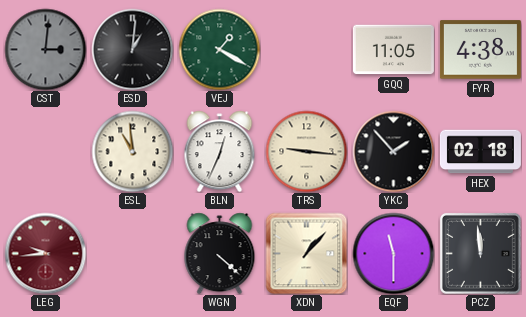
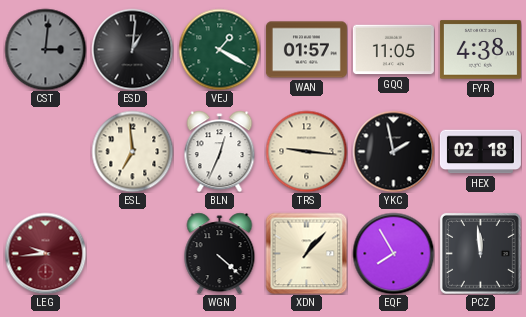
WAN: none -> 01:57
ESL: 10:59 -> 6:59
YKC: 1:53 -> 1:58
EQF: 11:30 -> 7:55
